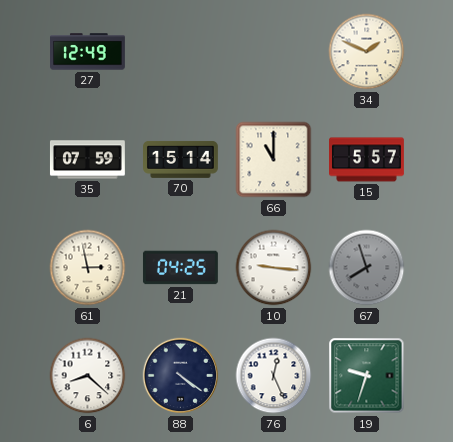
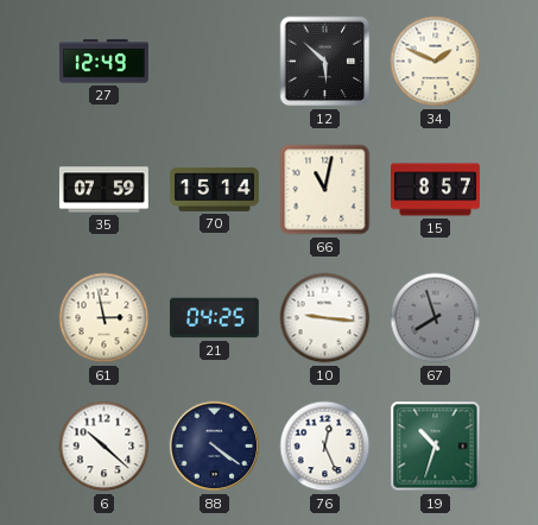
12: none -> 5:52
66: 11:00 -> 11:02
15: 5:57 -> 8:57
6: 8:22 -> 10:22
19: 9:33 -> 10:33
